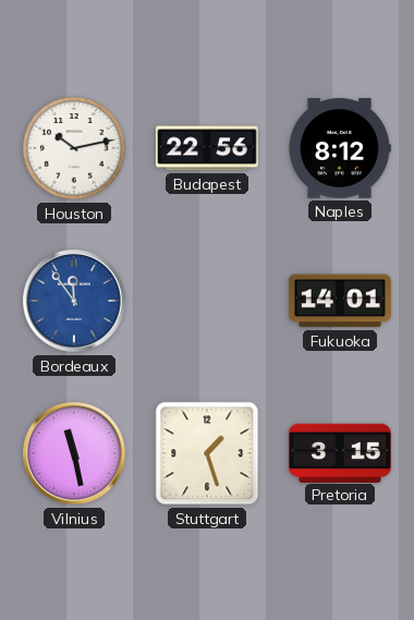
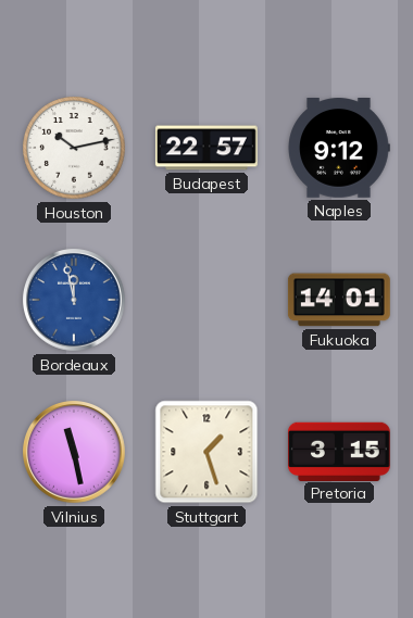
Budapest: 22:56 -> 22:57
Naples: 8:12 -> 9:12
Bordeaux: 11:54 -> 11:58
